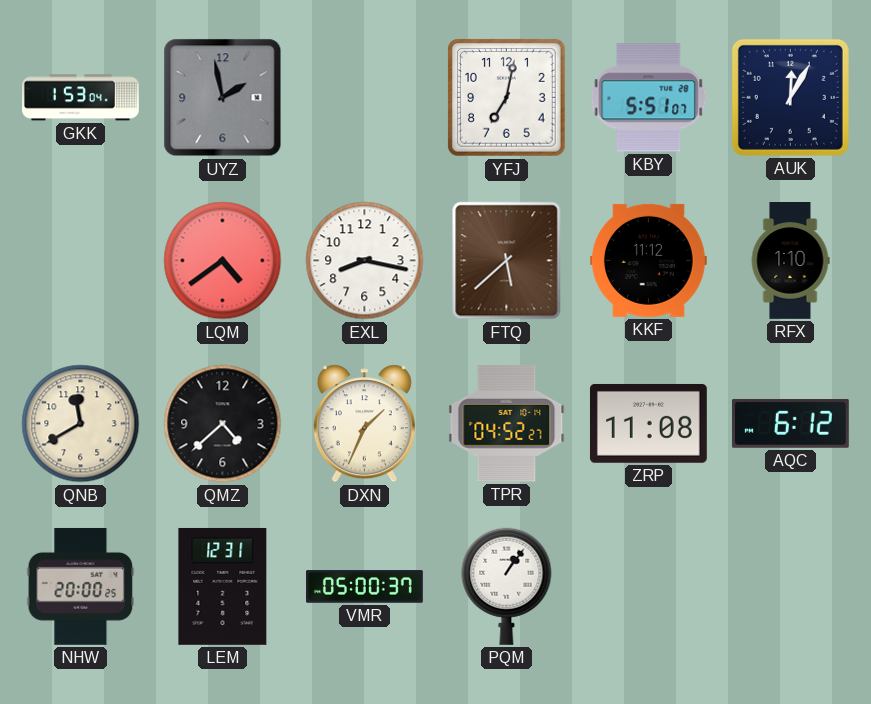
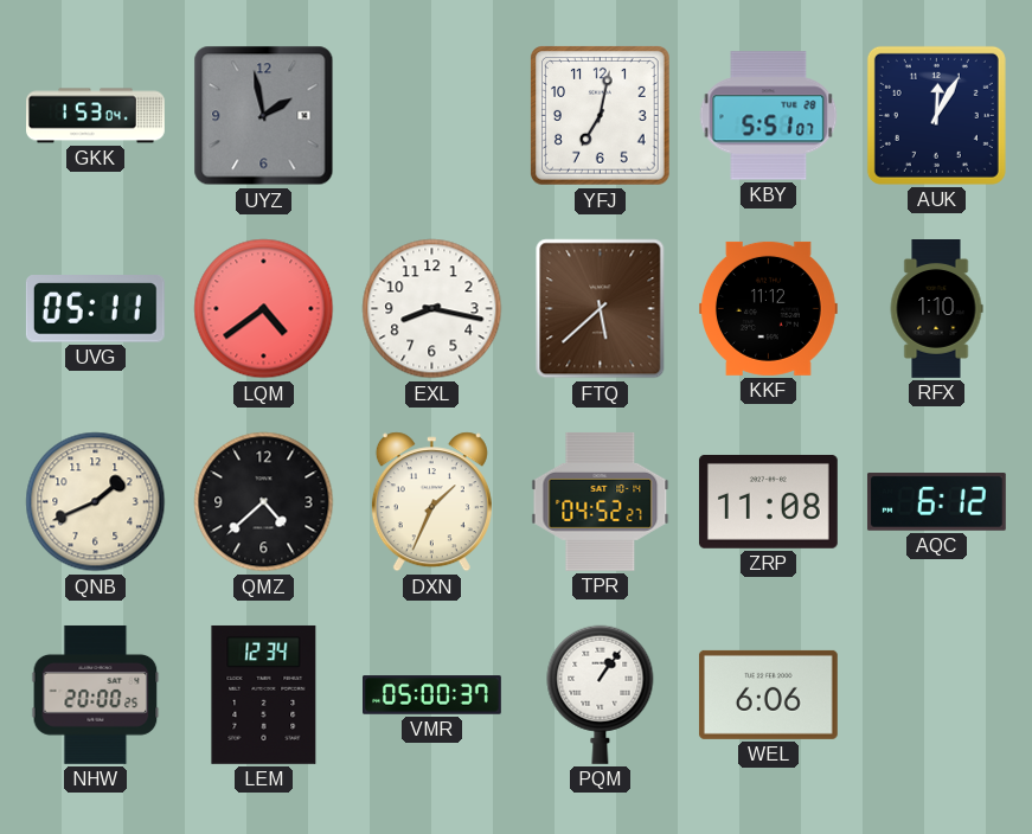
UVG: none -> 05:11
QNB: 11:40 -> 1:41
LEM: 12:31 -> 12:34
WEL: none -> 6:06
